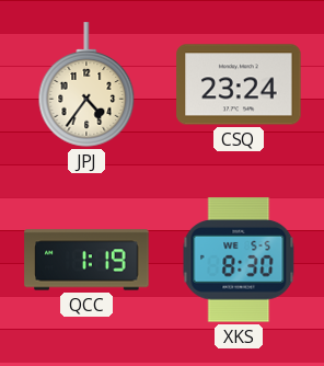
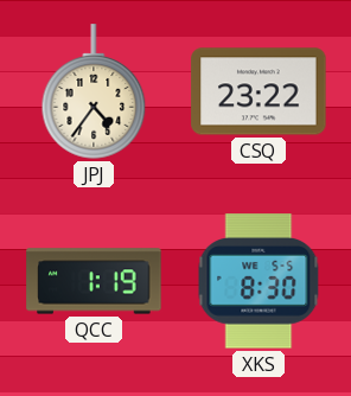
CSQ: 23:24 -> 23:22
